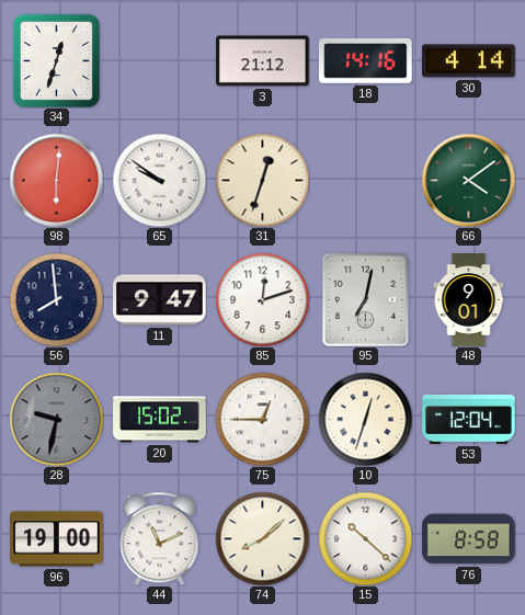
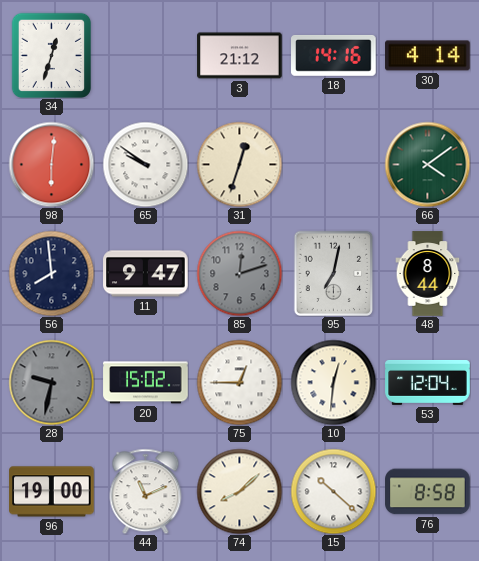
85 dial: white -> grey
48: 9:01 -> 8:44
10: 12:33 -> 12:31
